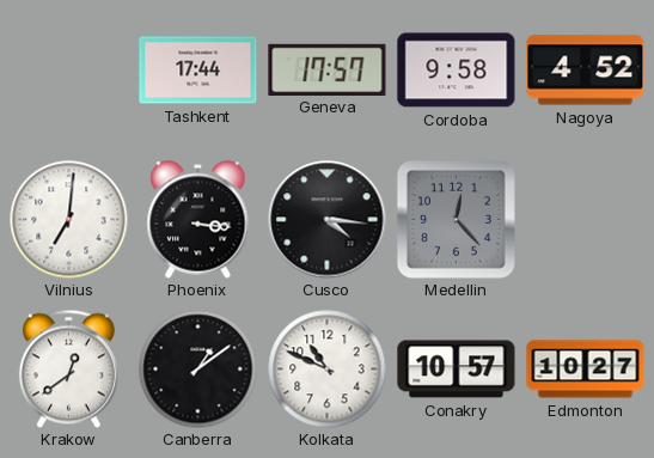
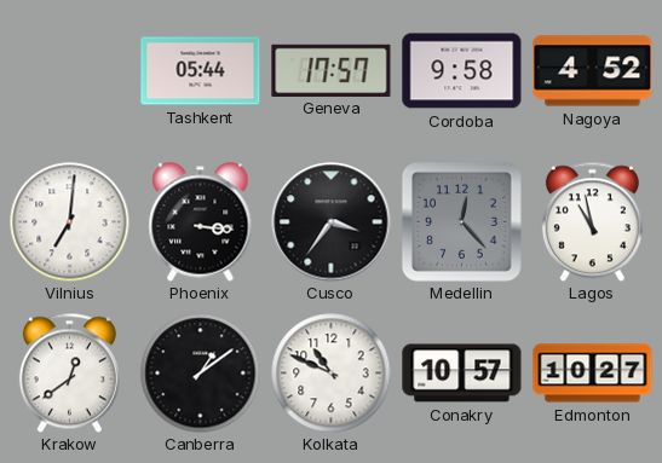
Tashkent: 17:44 -> 05:44
Cusco: 4:16 -> 3:36
Lagos: none -> 10:58
